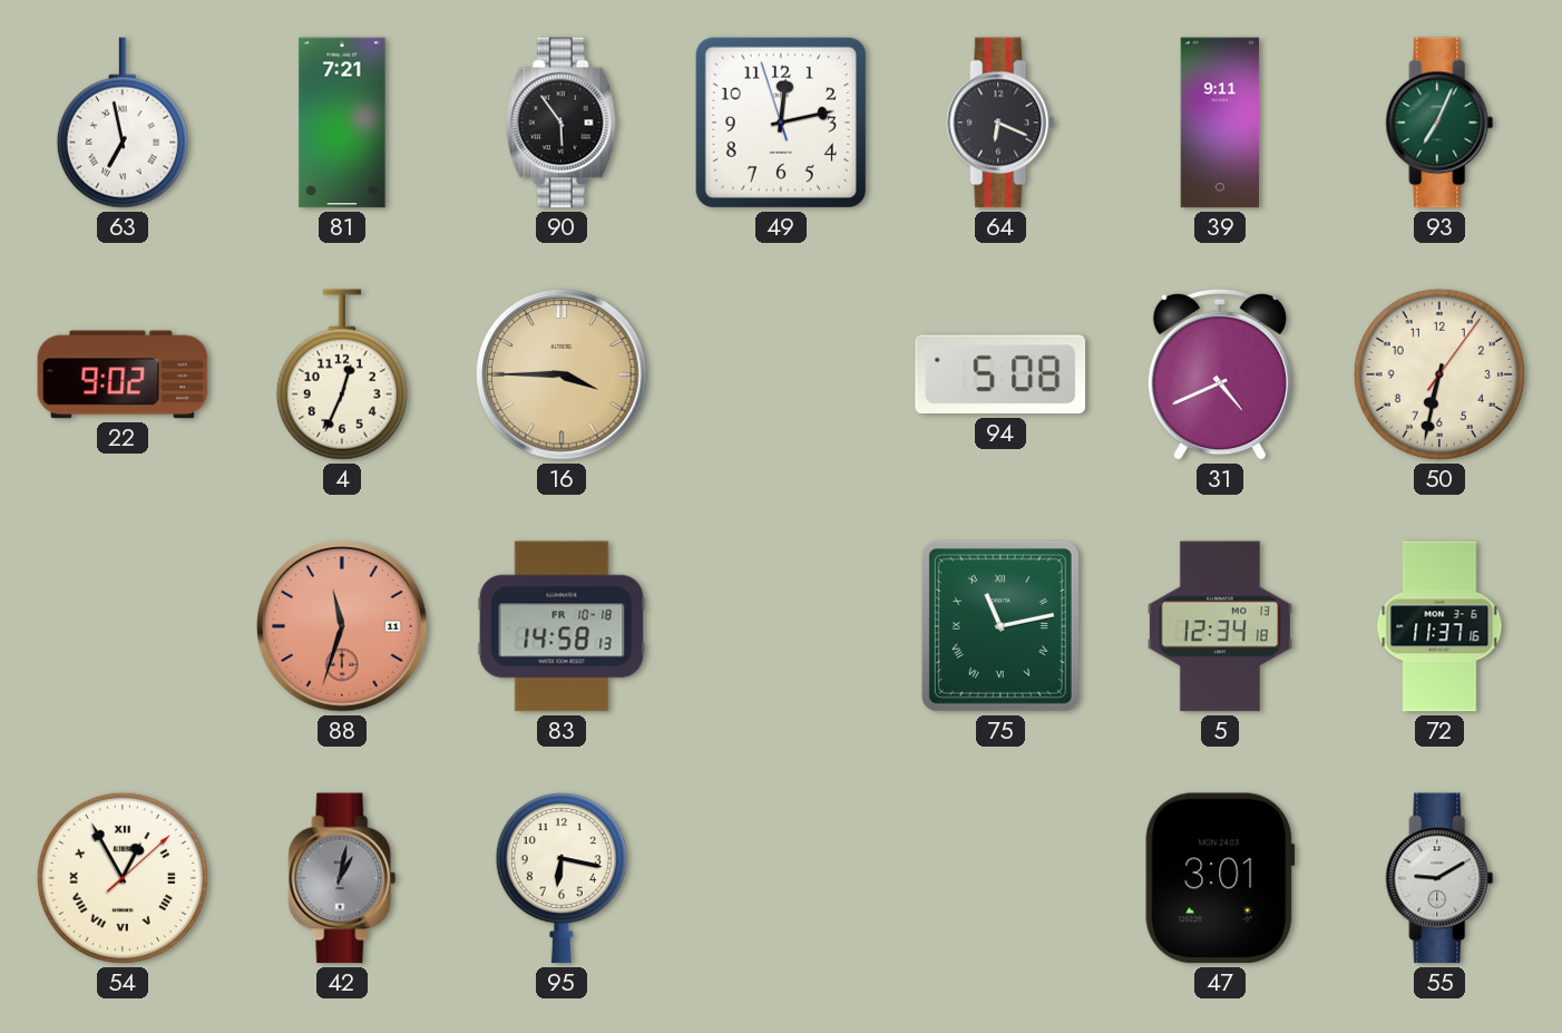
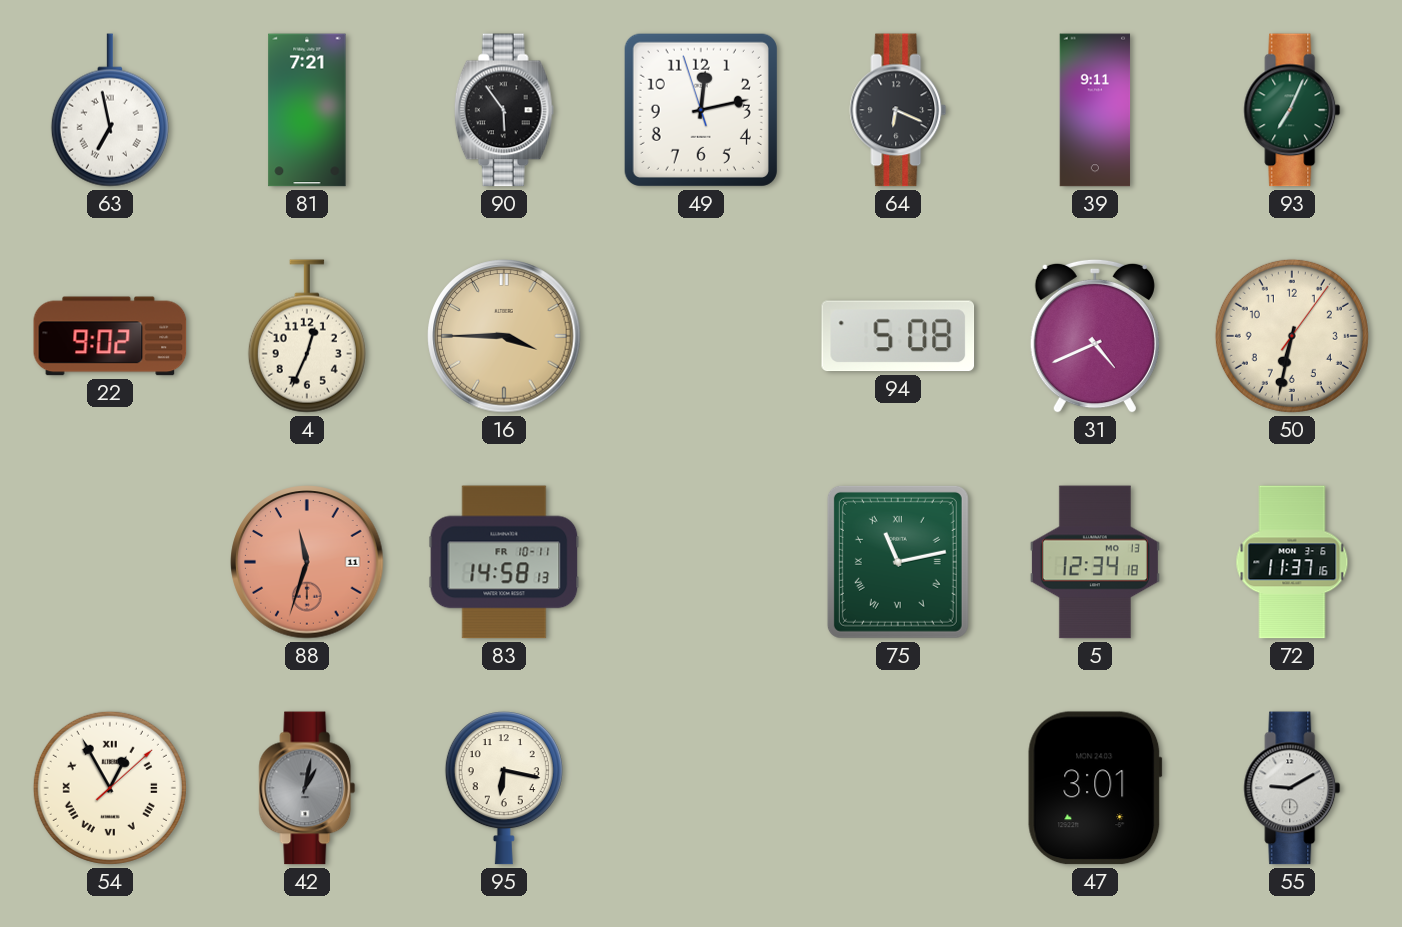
83 date: FR 10-18 -> FR 10-11
